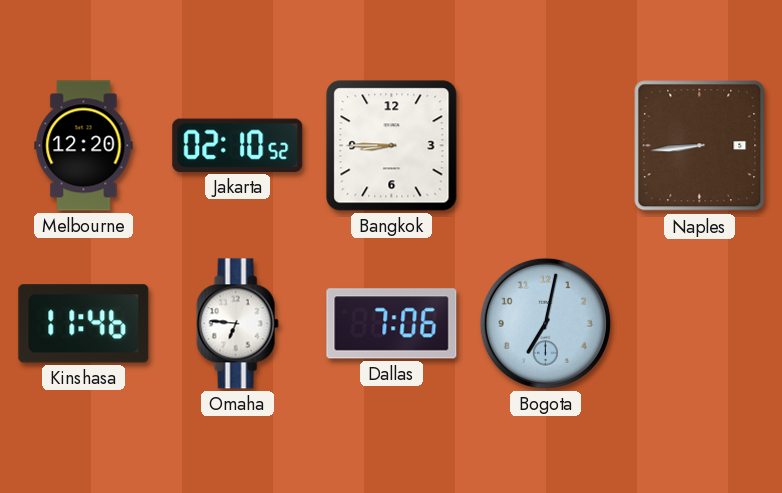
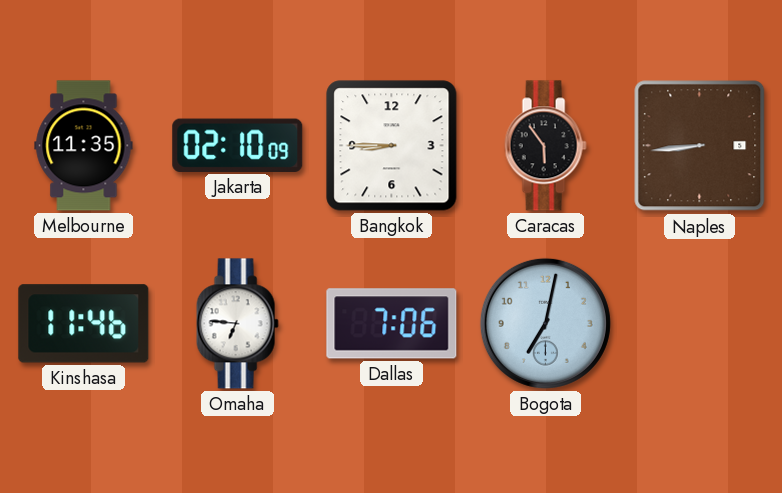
Melbourne: 12:20 -> 11:35
Jakarta: 02:10:52 -> 02:10:09
Caracas: none -> 5:54
